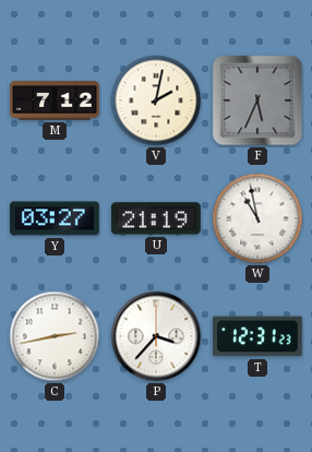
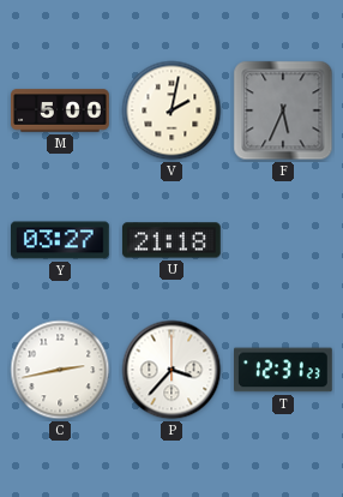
M: 7:12 -> 5:00
U: 21:19 -> 21:18
W: 10:58 -> none
